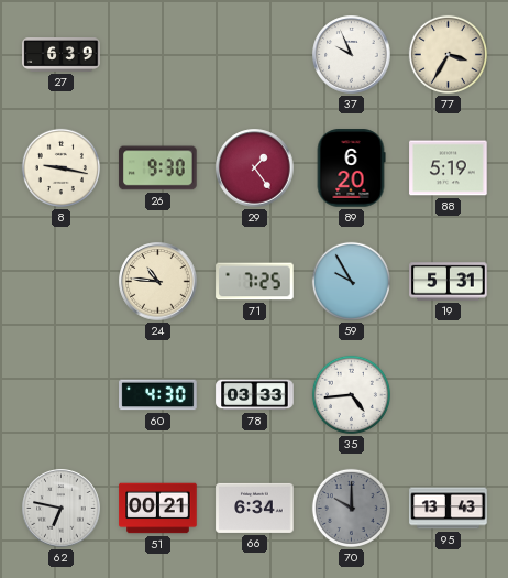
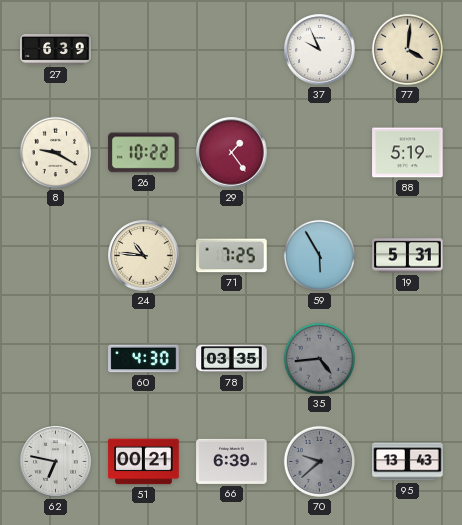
77: 3:35 -> 4:01
8: 9:17 -> 9:20
26: 9:30 -> 10:22
89: 6:20 -> none
59: 9:55 -> 5:55
78: 03:33 -> 03:35
35 dial: white -> grey
66: 6:34 -> 6:39
70: 10:00 -> 9:38
